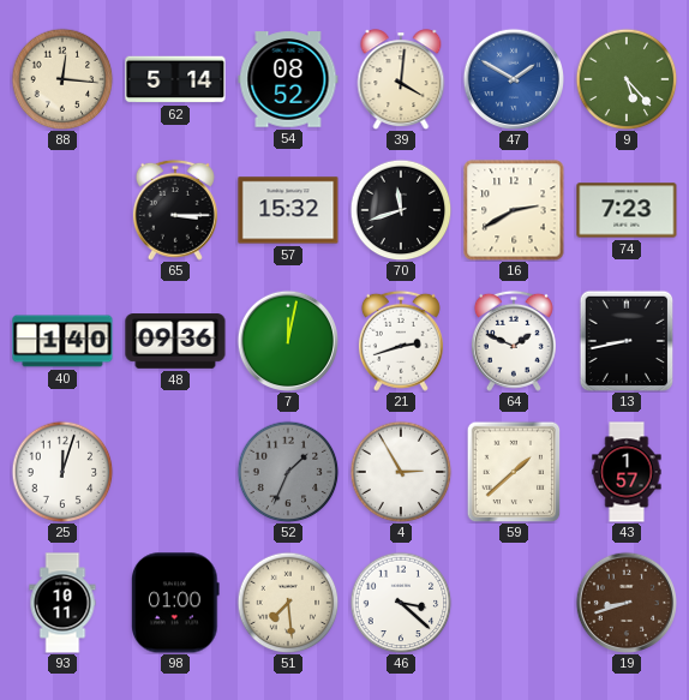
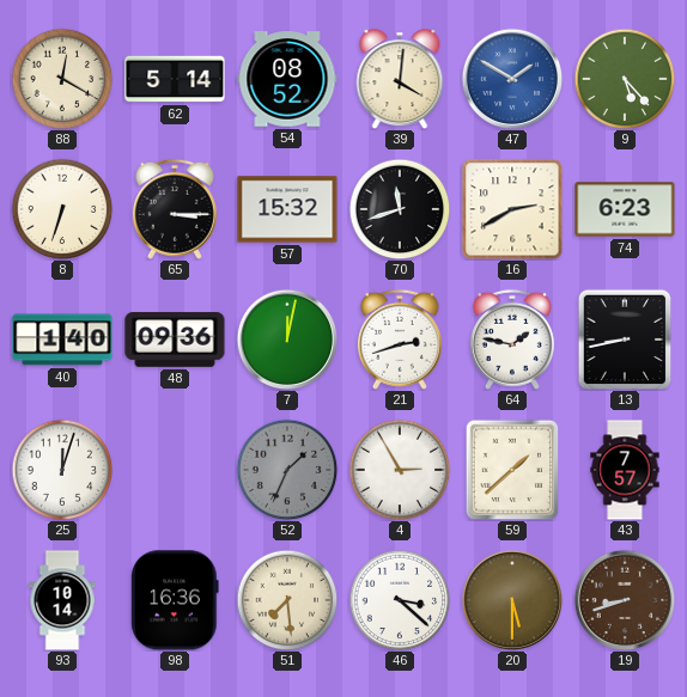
88: 12:16 -> 12:20
8: none -> 6:33
74: 7:23 -> 6:23
64: 1:49 -> 1:47
43: 1:57 -> 7:57
93: 10:11 -> 10:14
98: 01:00 -> 16:36
20: none -> 5:30
